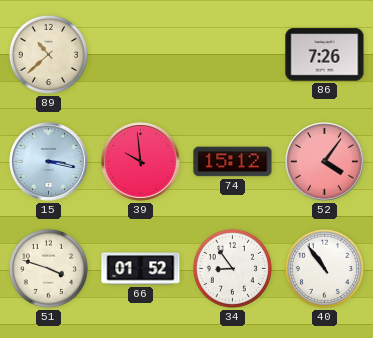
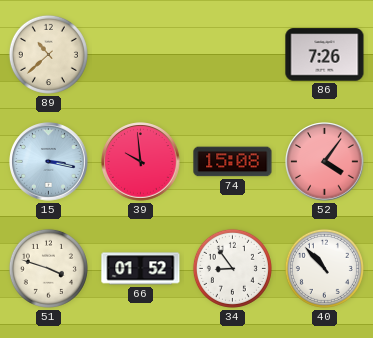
74: 15:12 -> 15:08
40: 10:54 -> 10:53
